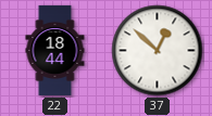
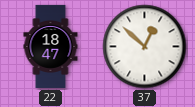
22: 18:44 -> 18:47
